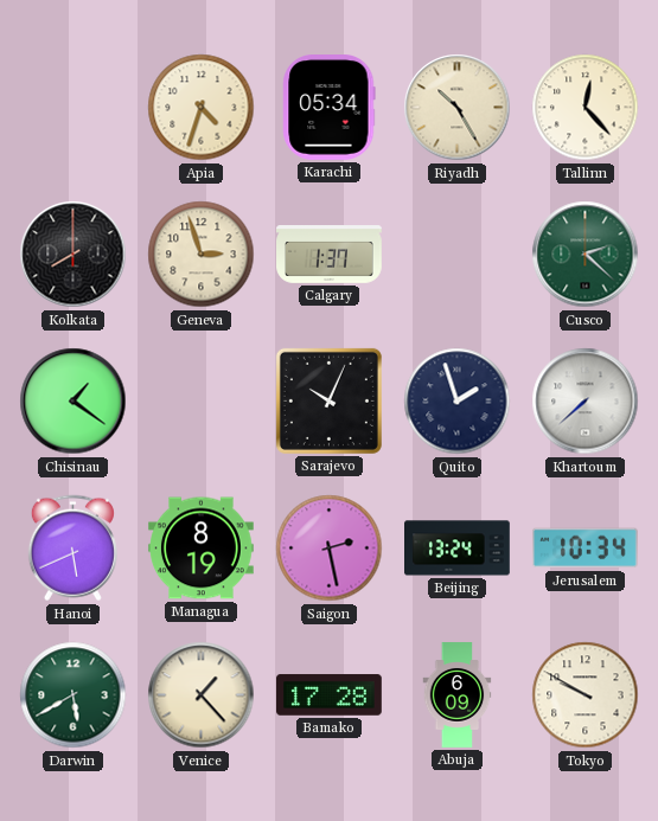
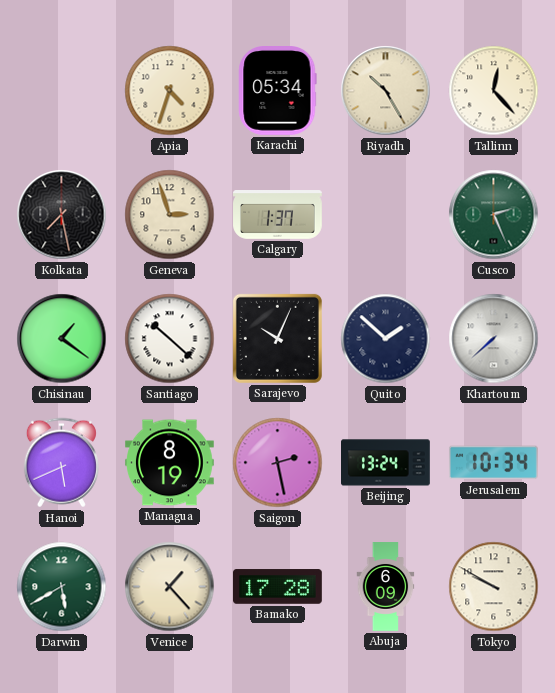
Kolkata: 8:00 -> 7:28
Cusco: 2:22 -> 2:26
Santiago: none -> 10:22
Quito: 1:57 -> 1:52
